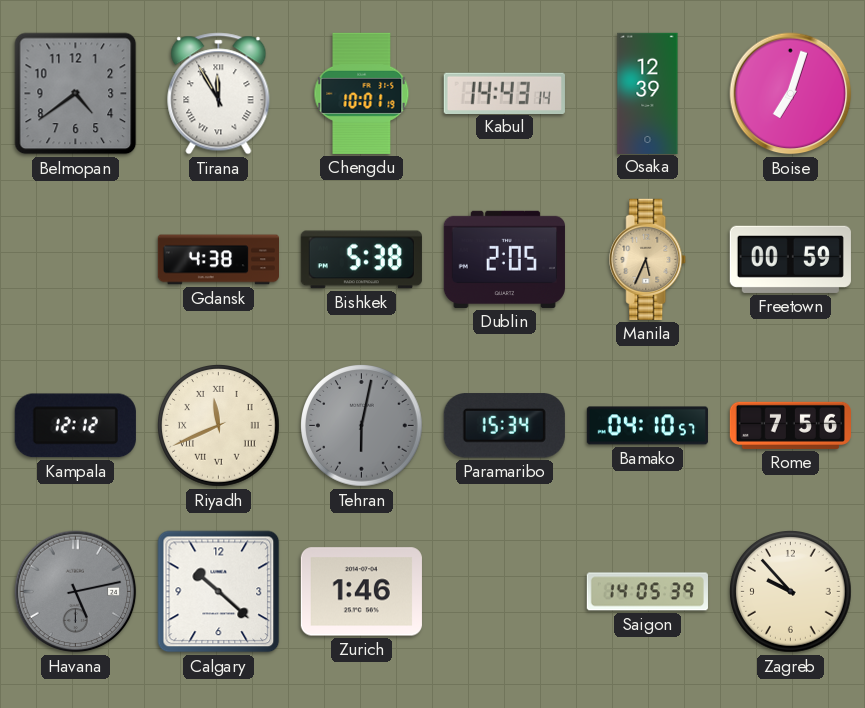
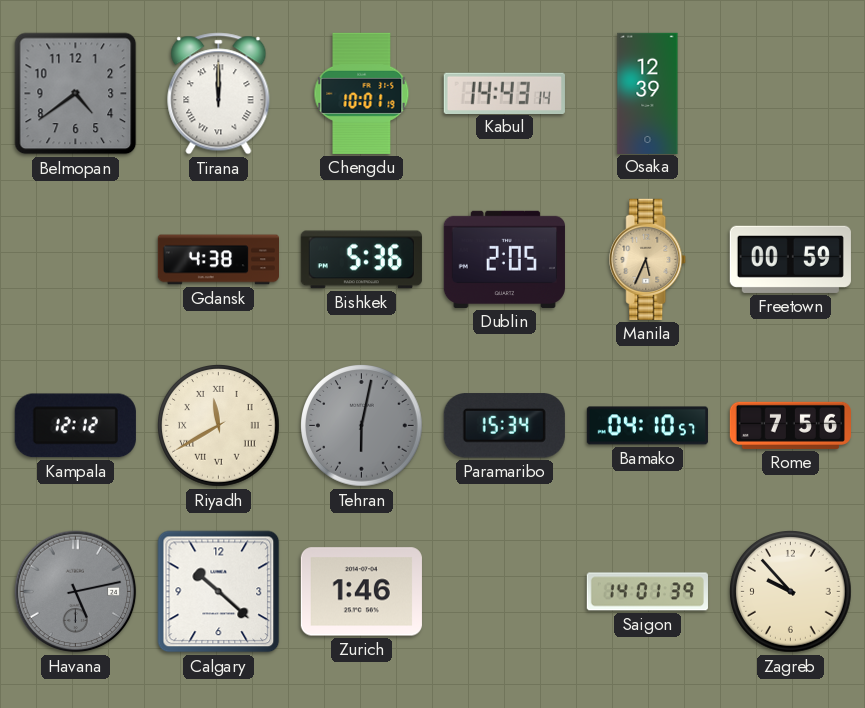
Tirana: 11:55 -> 12:00
Boise: 7:03 -> none
Bishkek: 5:38 -> 5:36
Riyadh: 11:41 -> 11:40
Saigon: 14:05 -> 14:01
